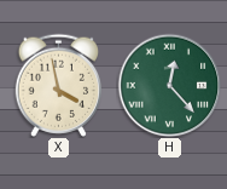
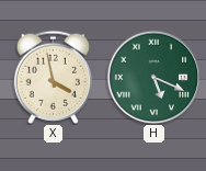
H: 12:23 -> 5:19
